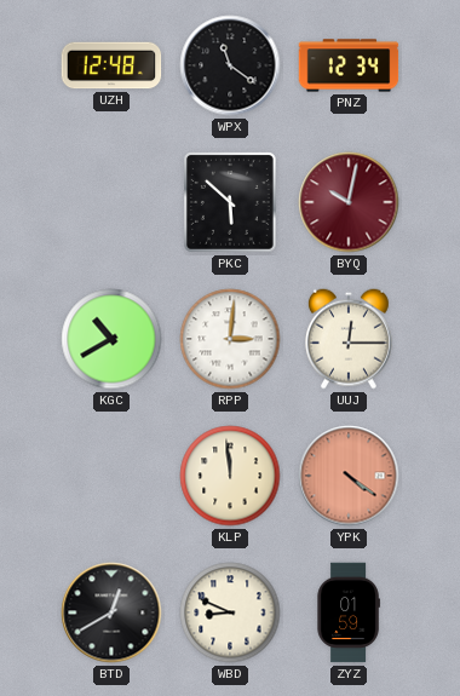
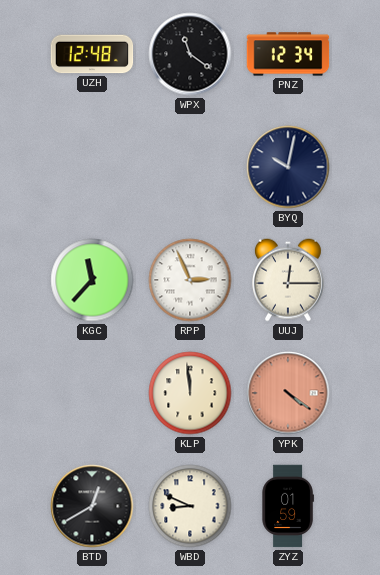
PKC: 5:52 -> none
BYQ dial: burgundy -> navy
KGC: 10:40 -> 11:37
RPP: 3:01 -> 2:56
